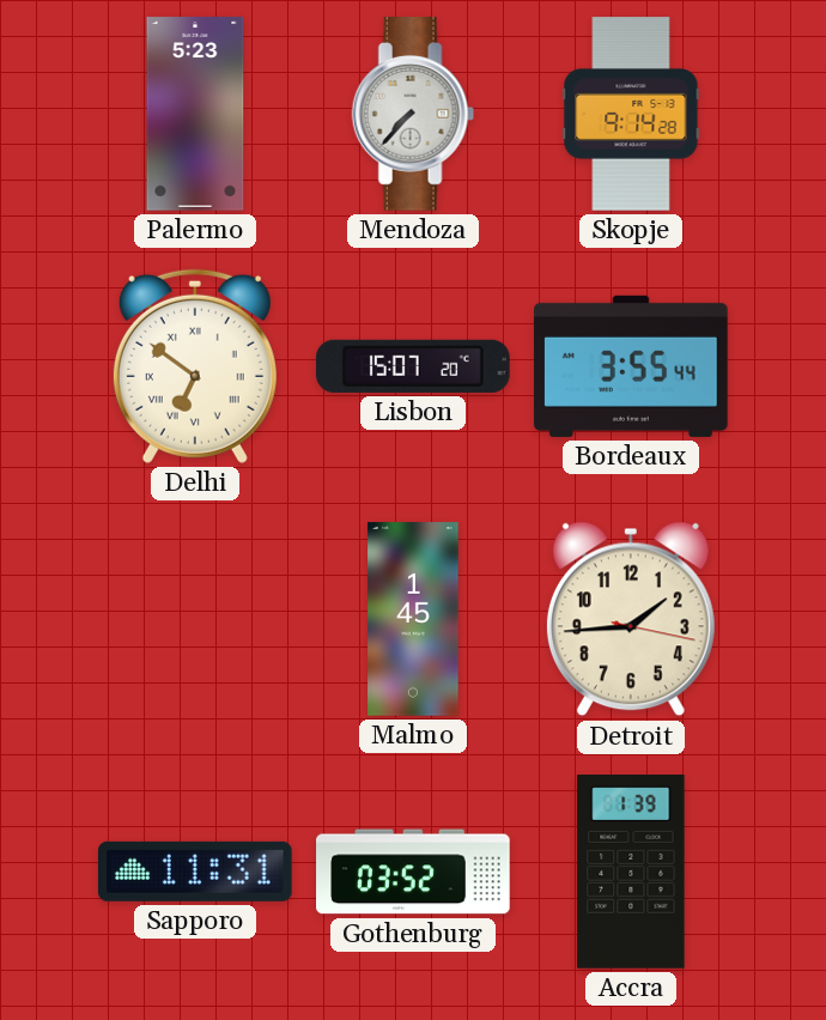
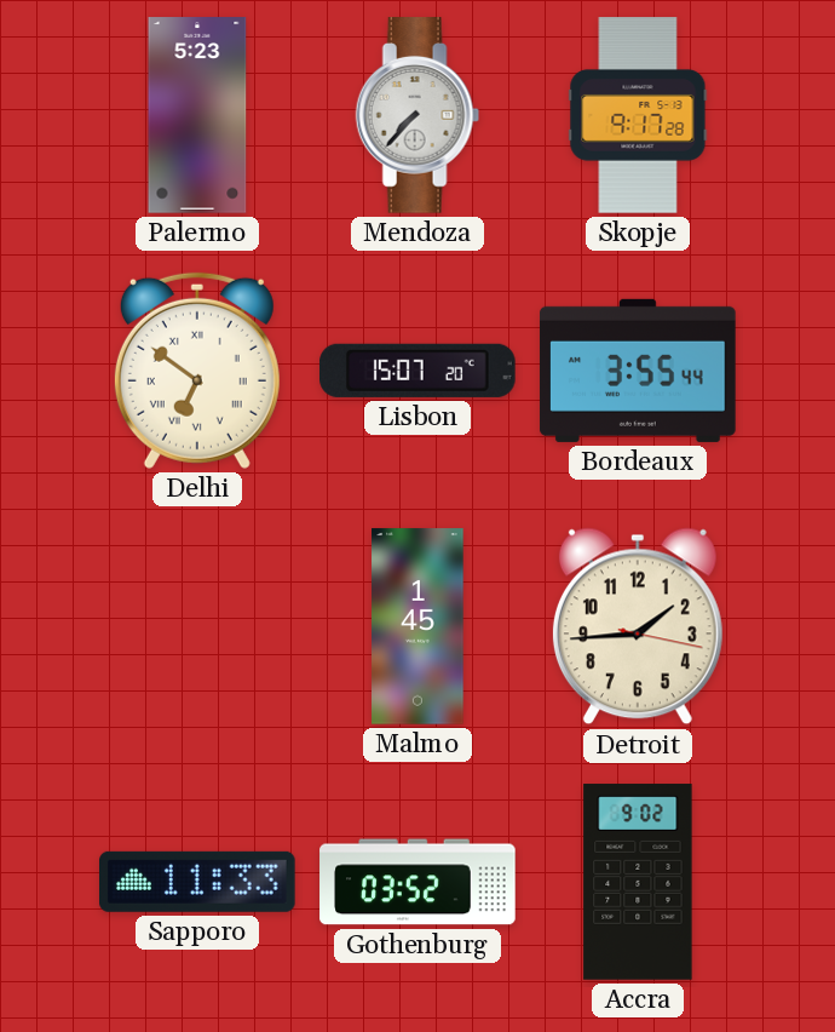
Skopje: 9:14 -> 9:17
Sapporo: 11:31 -> 11:33
Accra: 1:39 -> 9:02
